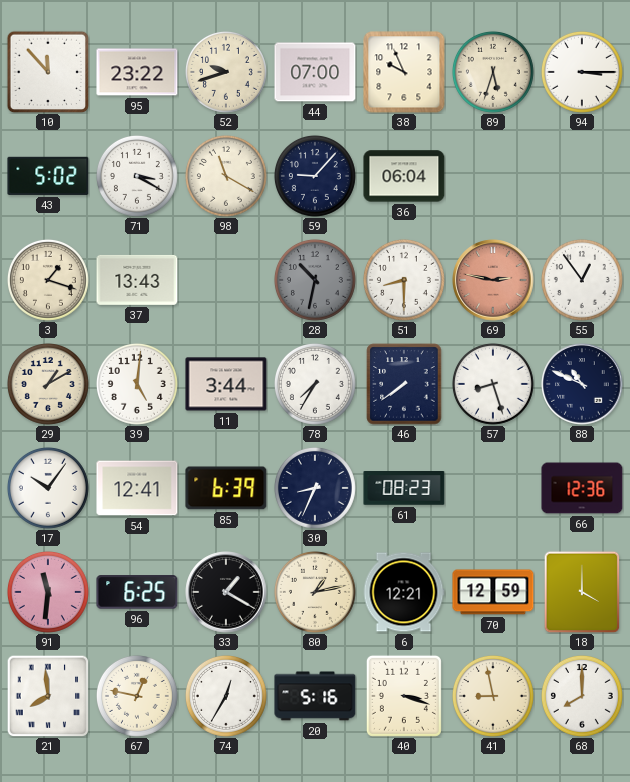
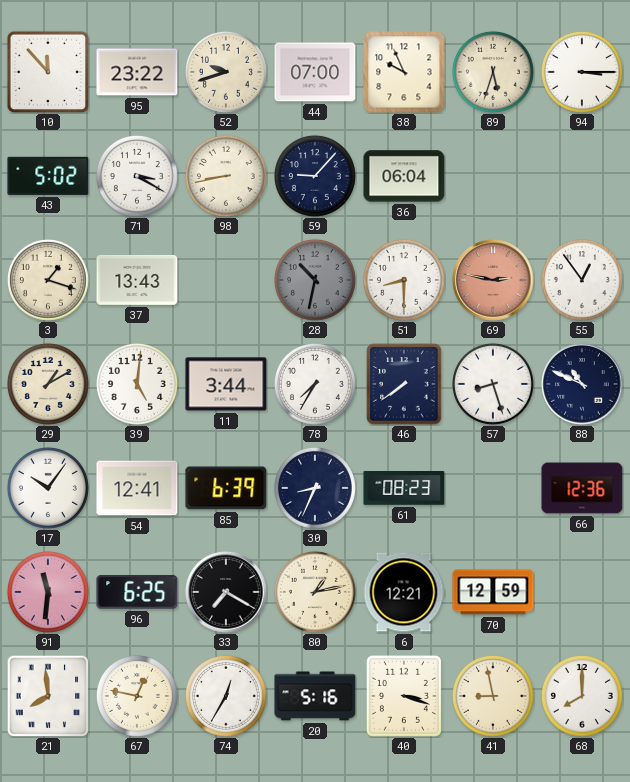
98: 11:20 -> 8:43
33: 1:20 -> 7:20
18: 4:00 -> none
